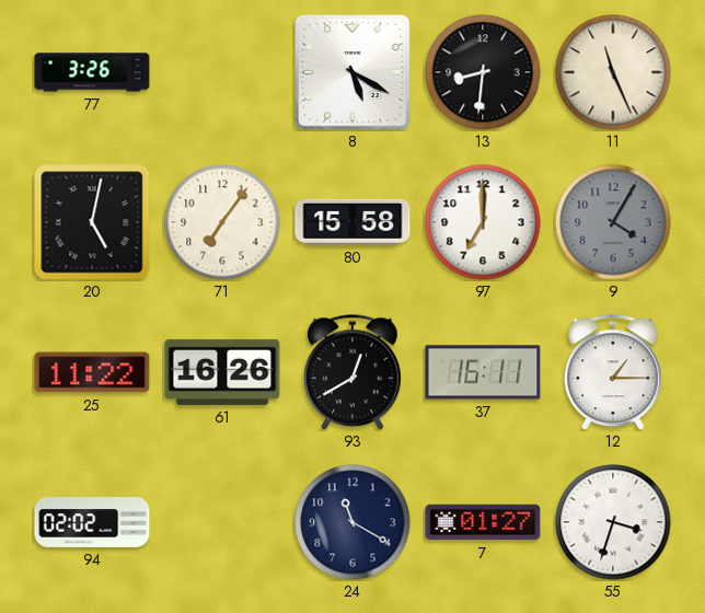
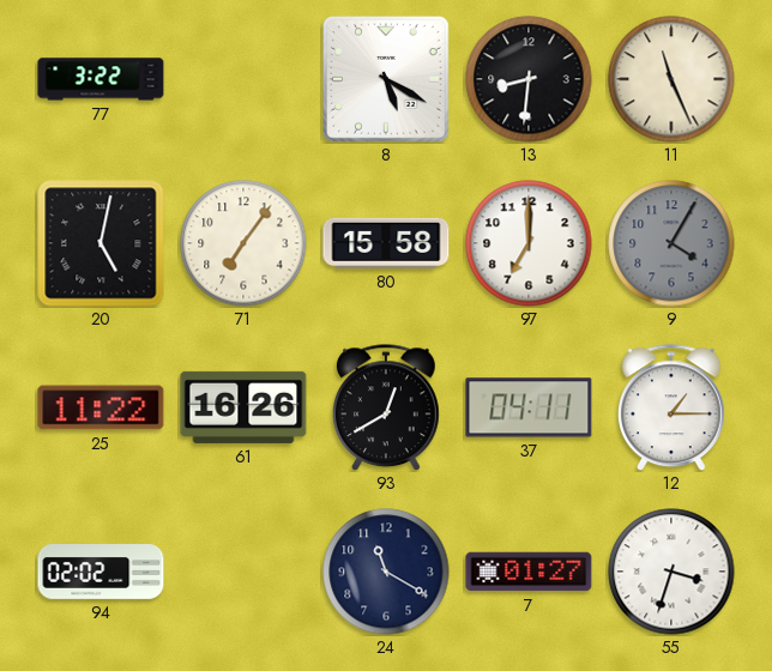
77: 3:26 -> 3:22
37: 16:11 -> 04:11
